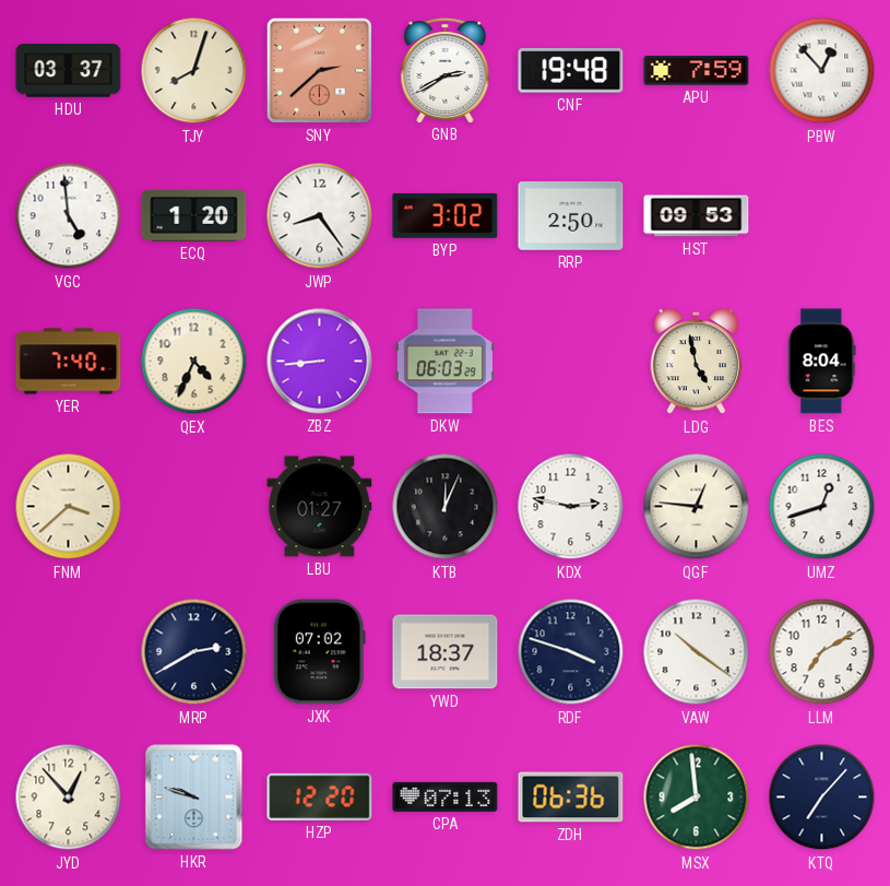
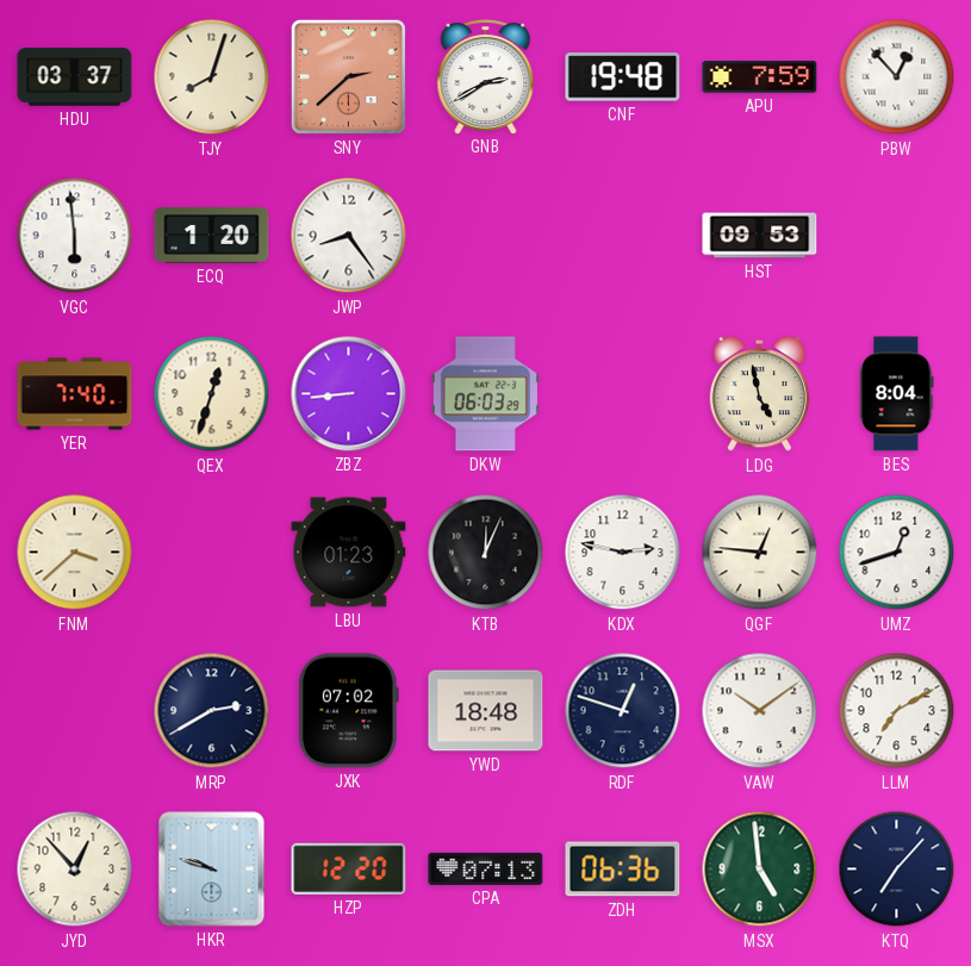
VGC: 4:59 -> 5:59
BYP: 3:02 -> none
RRP: 2:50 -> none
QEX: 4:34 -> 12:33
LBU: 01:27 -> 01:23
YWD: 18:37 -> 18:48
RDF: 3:48 -> 12:48
VAW: 10:21 -> 10:09
MSX: 7:59 -> 4:59
